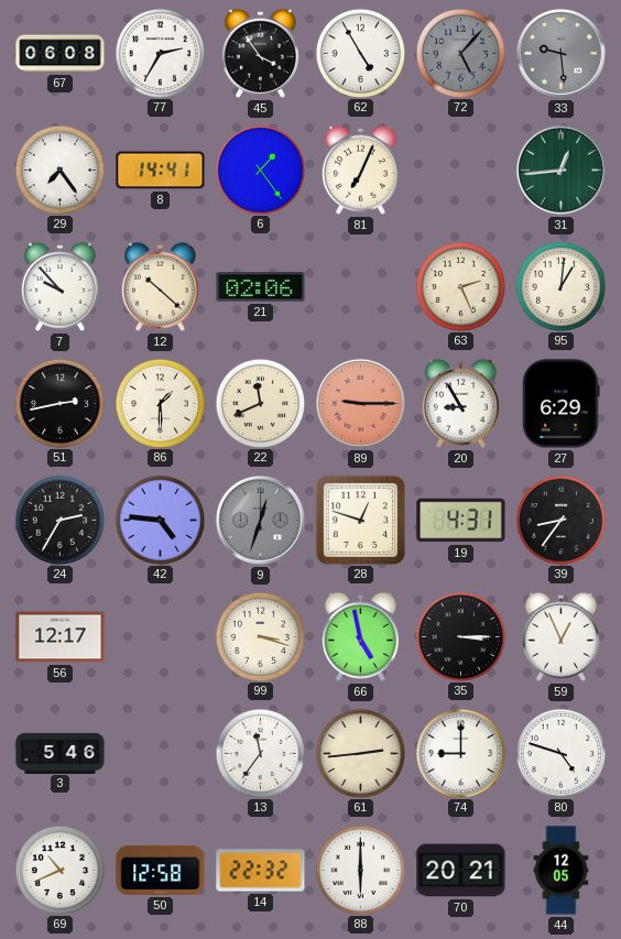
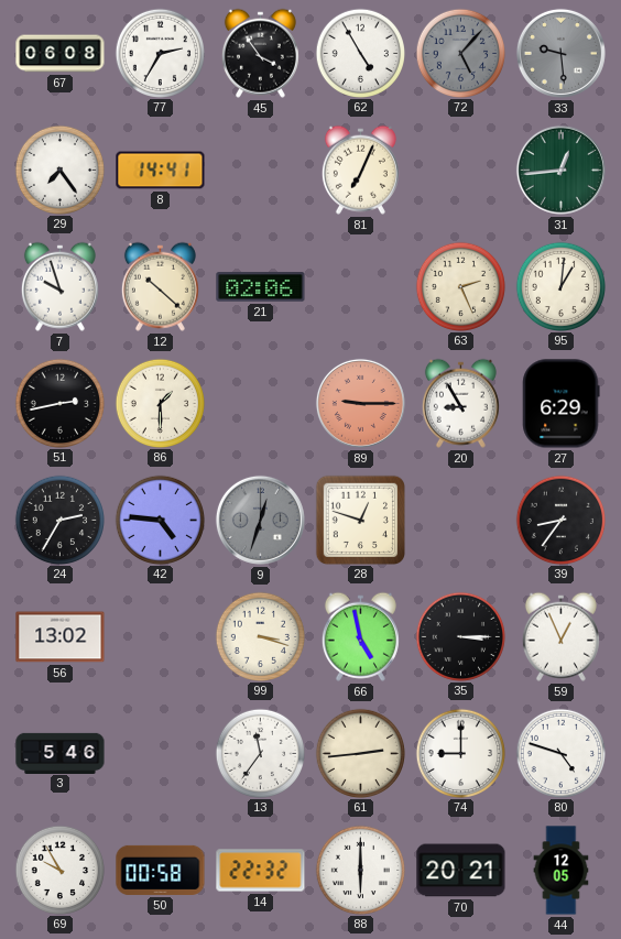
6: 1:24 -> none
7: 9:53 -> 9:57
22: 11:41 -> none
19: 4:31 -> none
56: 12:17 -> 13:02
69: 10:41 -> 9:55
50: 12:58 -> 00:58
